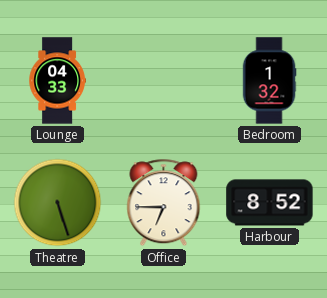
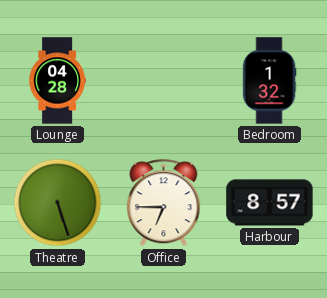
Lounge: 04:33 -> 04:28
Harbour: 8:52 -> 8:57
